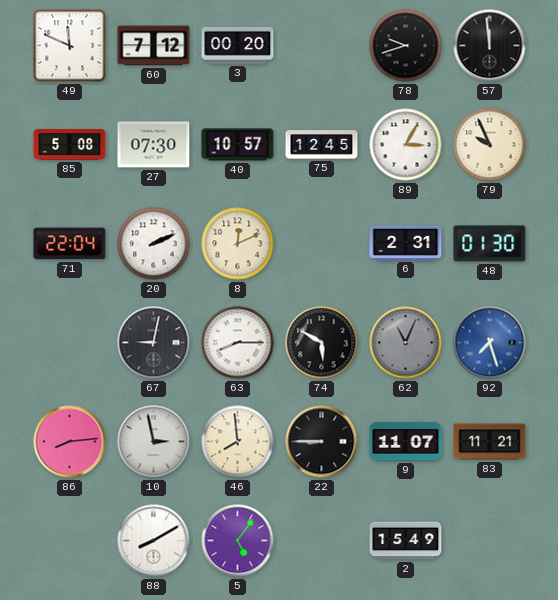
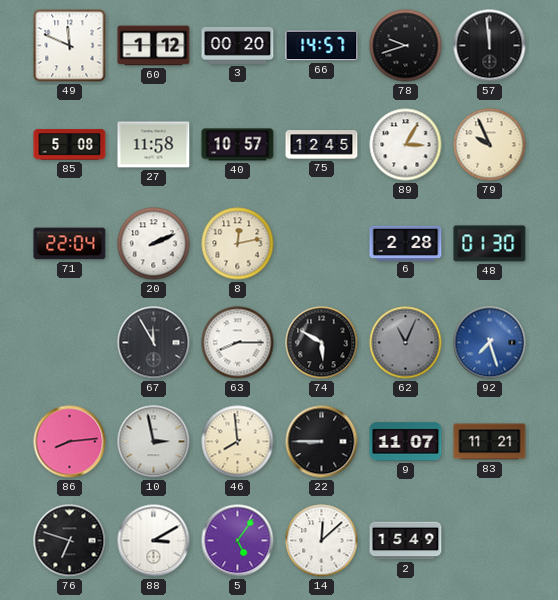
60: 7:12 -> 1:12
66: none -> 14:57
27: 07:30 -> 11:58
8: 12:11 -> 12:13
6: 2:31 -> 2:28
67: 9:02 -> 11:55
76: none -> 6:48
88: 8:10 -> 3:10
14: none -> 12:08
